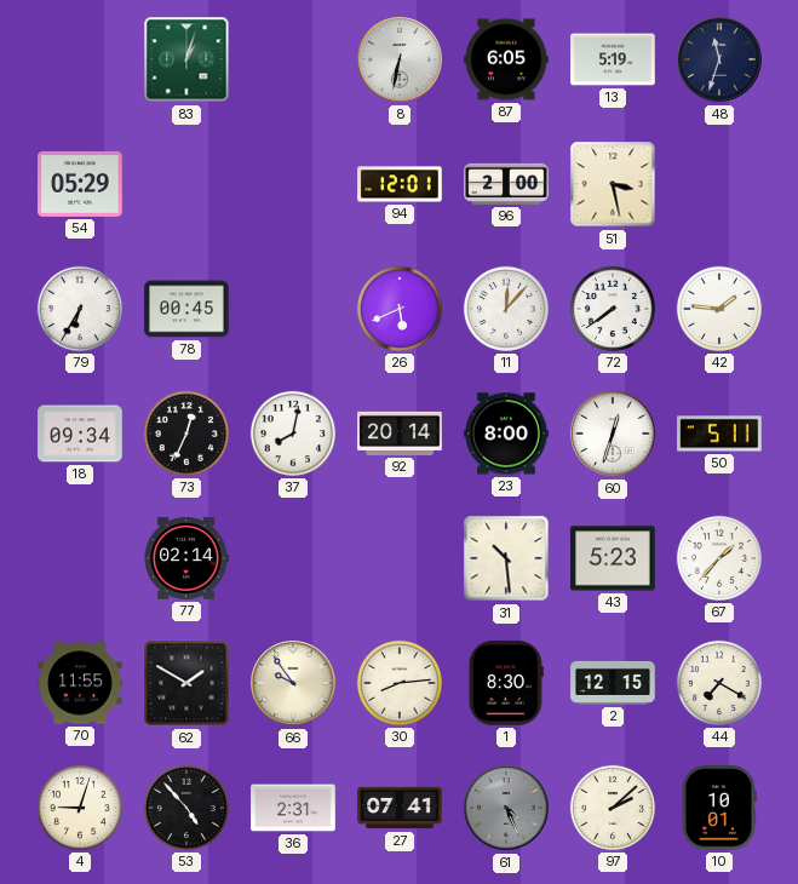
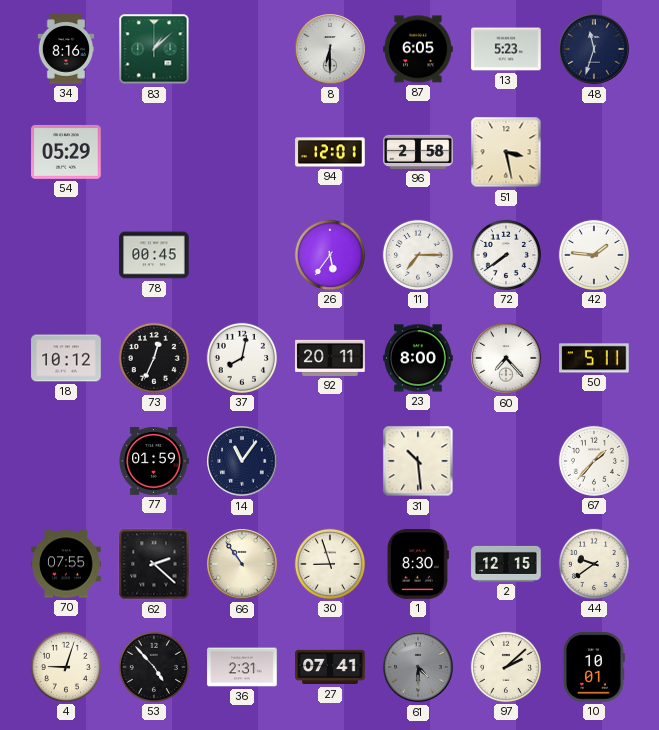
34: none -> 8:16
83: 1:03 -> 1:08
8: 6:32 -> 6:30
13: 5:19 -> 5:23
96: 2:00 -> 2:58
79: 6:35 -> none
26: 5:41 -> 5:36
11: 12:07 -> 7:15
18: 09:34 -> 10:12
92: 20:14 -> 20:11
60: 12:33 -> 7:23
77: 02:14 -> 01:59
14: none -> 11:06
43: 5:23 -> none
70: 11:55 -> 07:55
62: 1:50 -> 2:22
66: 9:54 -> 10:54
30: 8:14 -> 8:57
44: 7:20 -> 9:39
61: 4:26 -> 4:30
